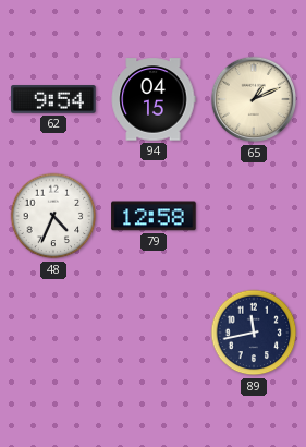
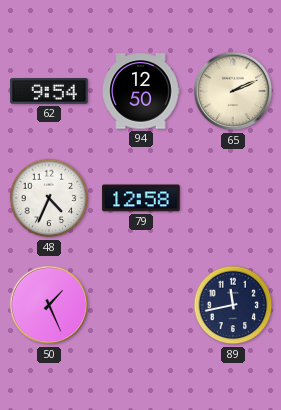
94: 04:15 -> 12:50
65: 1:11 -> 2:11
50: none -> 1:26
